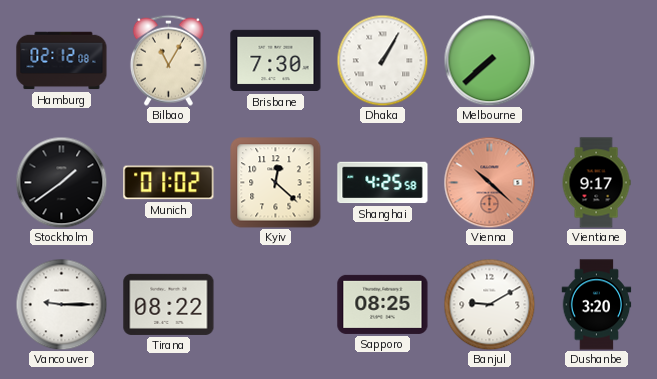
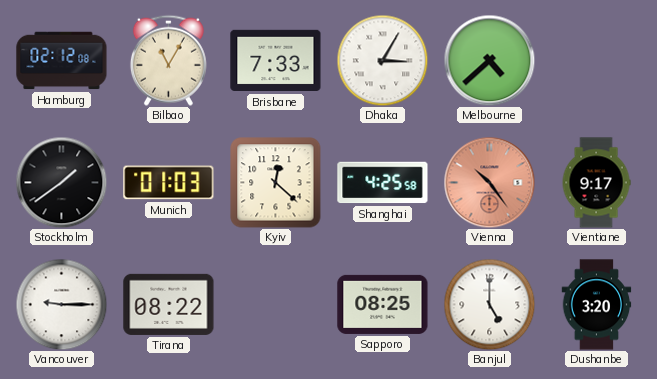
Brisbane: 7:30 -> 7:33
Dhaka: 1:05 -> 3:05
Melbourne: 7:38 -> 4:38
Munich: 01:02 -> 01:03
Vienna: 10:22 -> 10:24
Banjul: 9:10 -> 5:00
